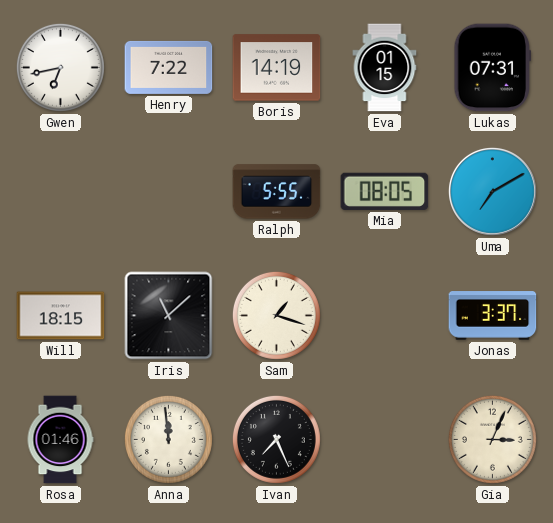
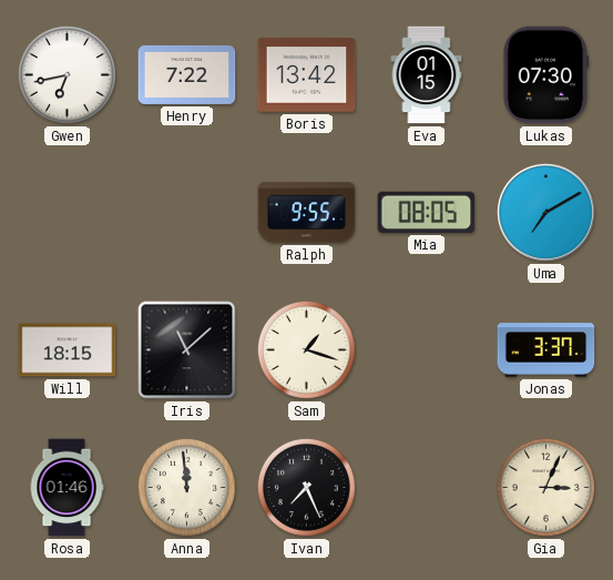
Boris: 14:19 -> 13:42
Lukas: 07:31 -> 07:30
Ralph: 5:55 -> 9:55
